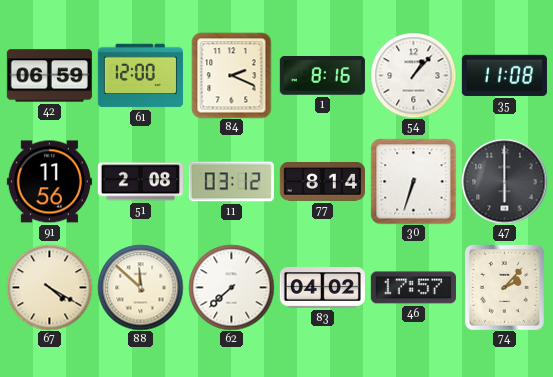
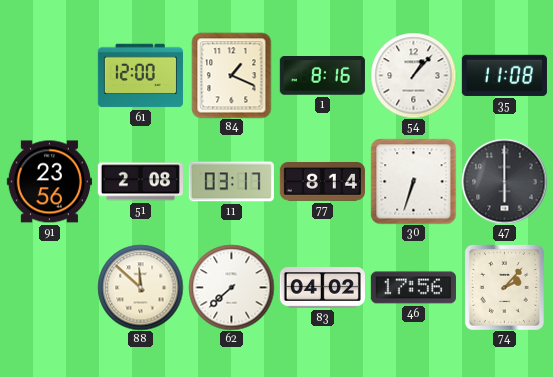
42: 06:59 -> none
84: 2:19 -> 1:19
91: 11:56 -> 23:56
11: 03:12 -> 03:17
67: 4:20 -> none
46: 17:57 -> 17:56
